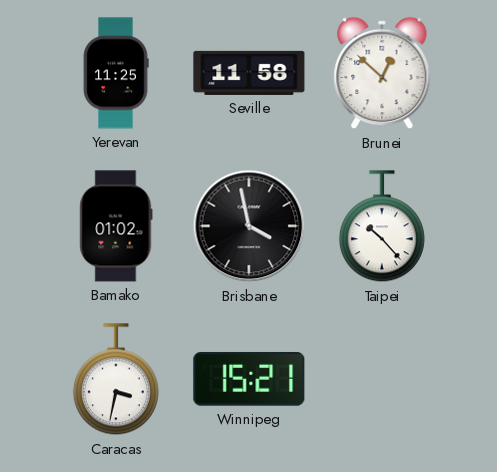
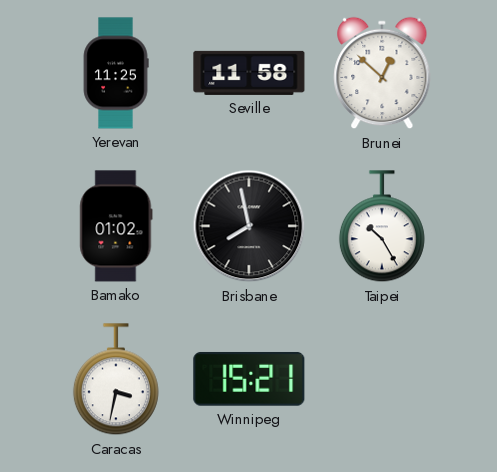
Brisbane: 3:58 -> 7:58
Taipei: 10:23 -> 10:25
